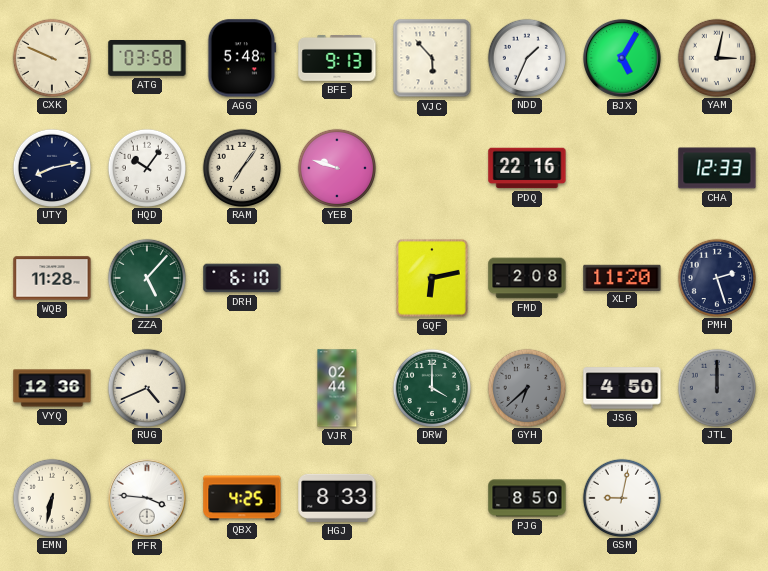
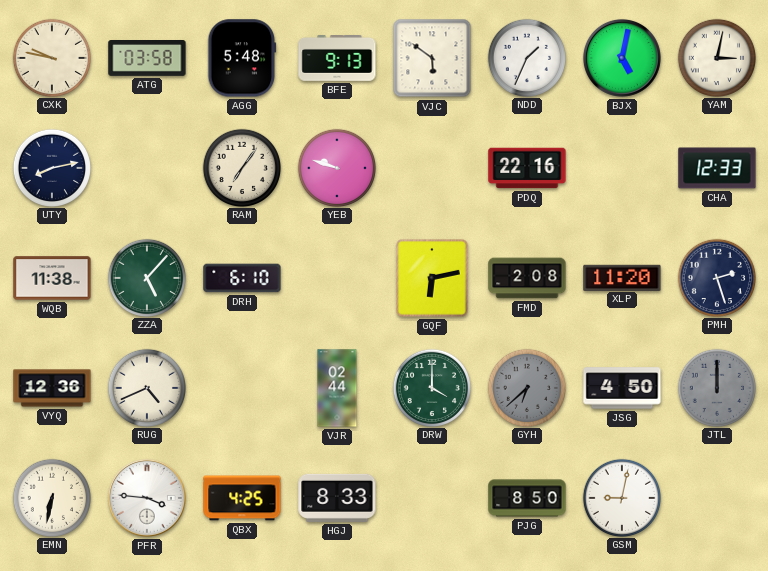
CXK: 9:49 -> 9:47
VJC: 5:53 -> 5:51
BJX: 5:05 -> 5:02
HQD: 10:06 -> none
WQB: 11:28 -> 11:38
